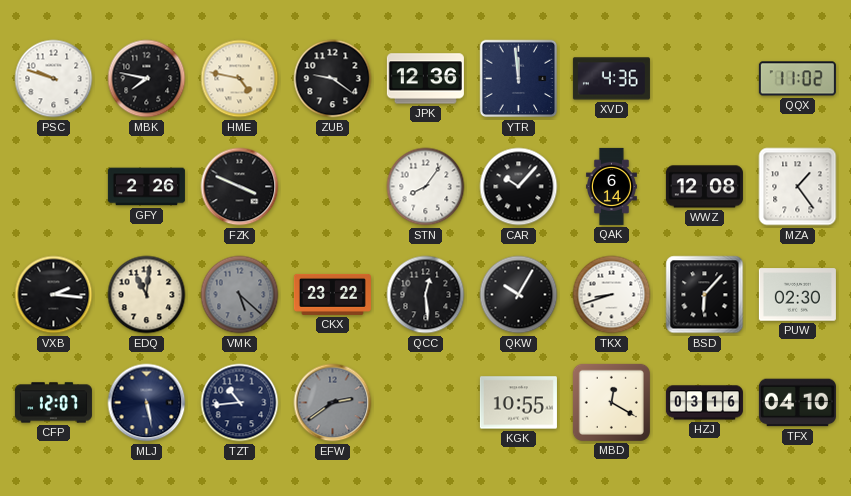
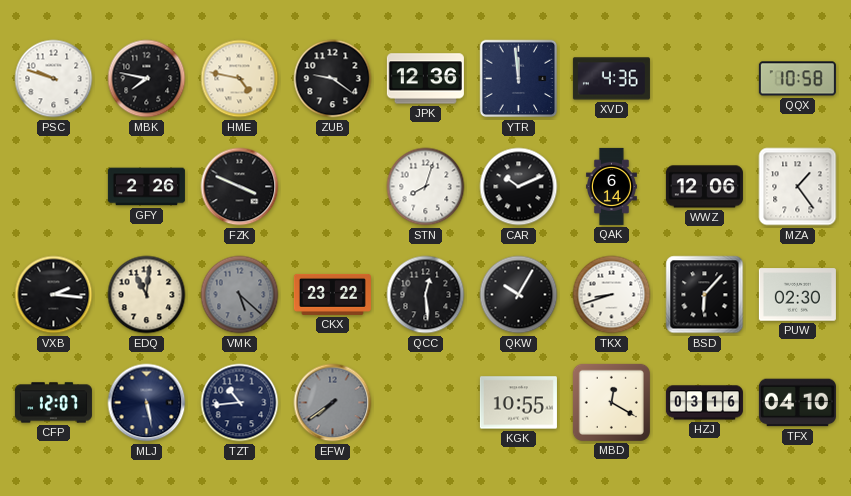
QQX: 11:02 -> 10:58
STN: 8:06 -> 8:03
CAR: 10:07 -> 10:11
WWZ: 12:08 -> 12:06
EFW: 2:39 -> 7:39
